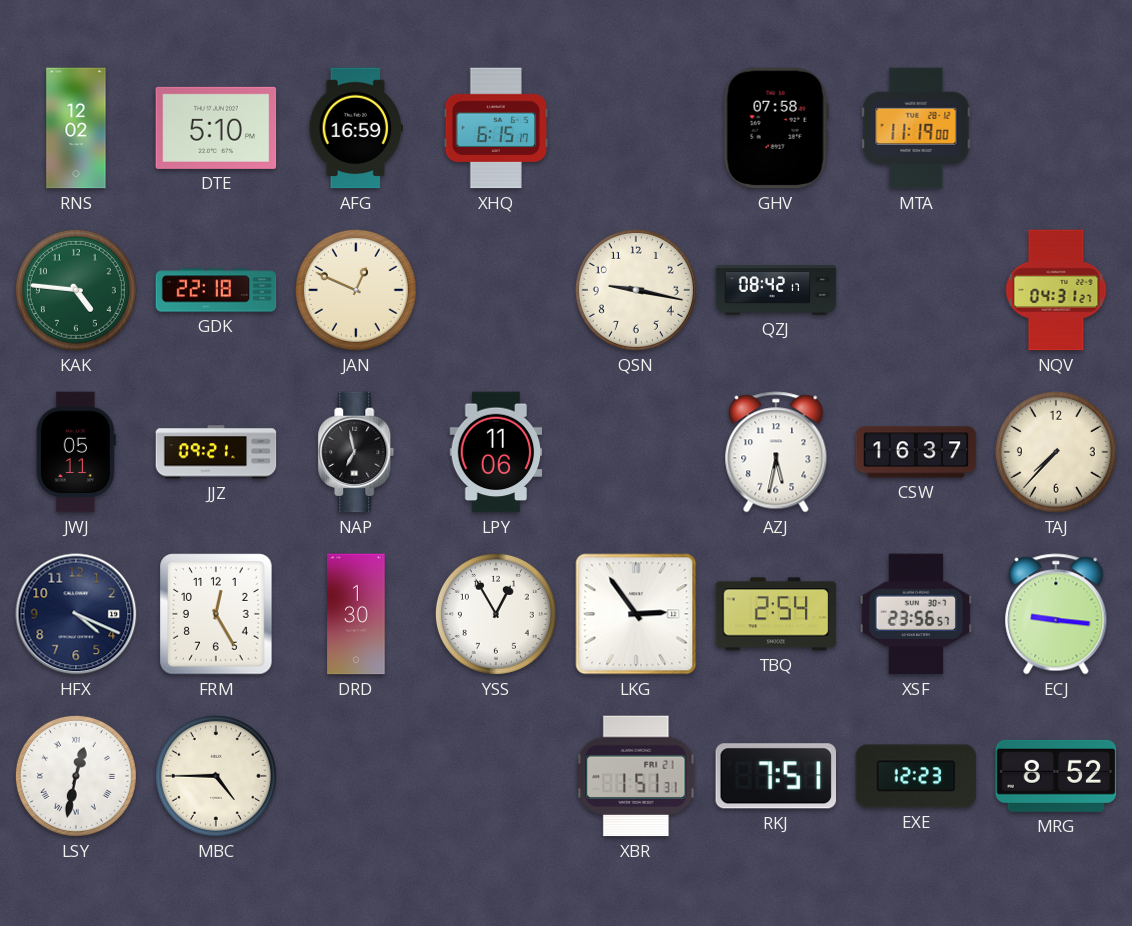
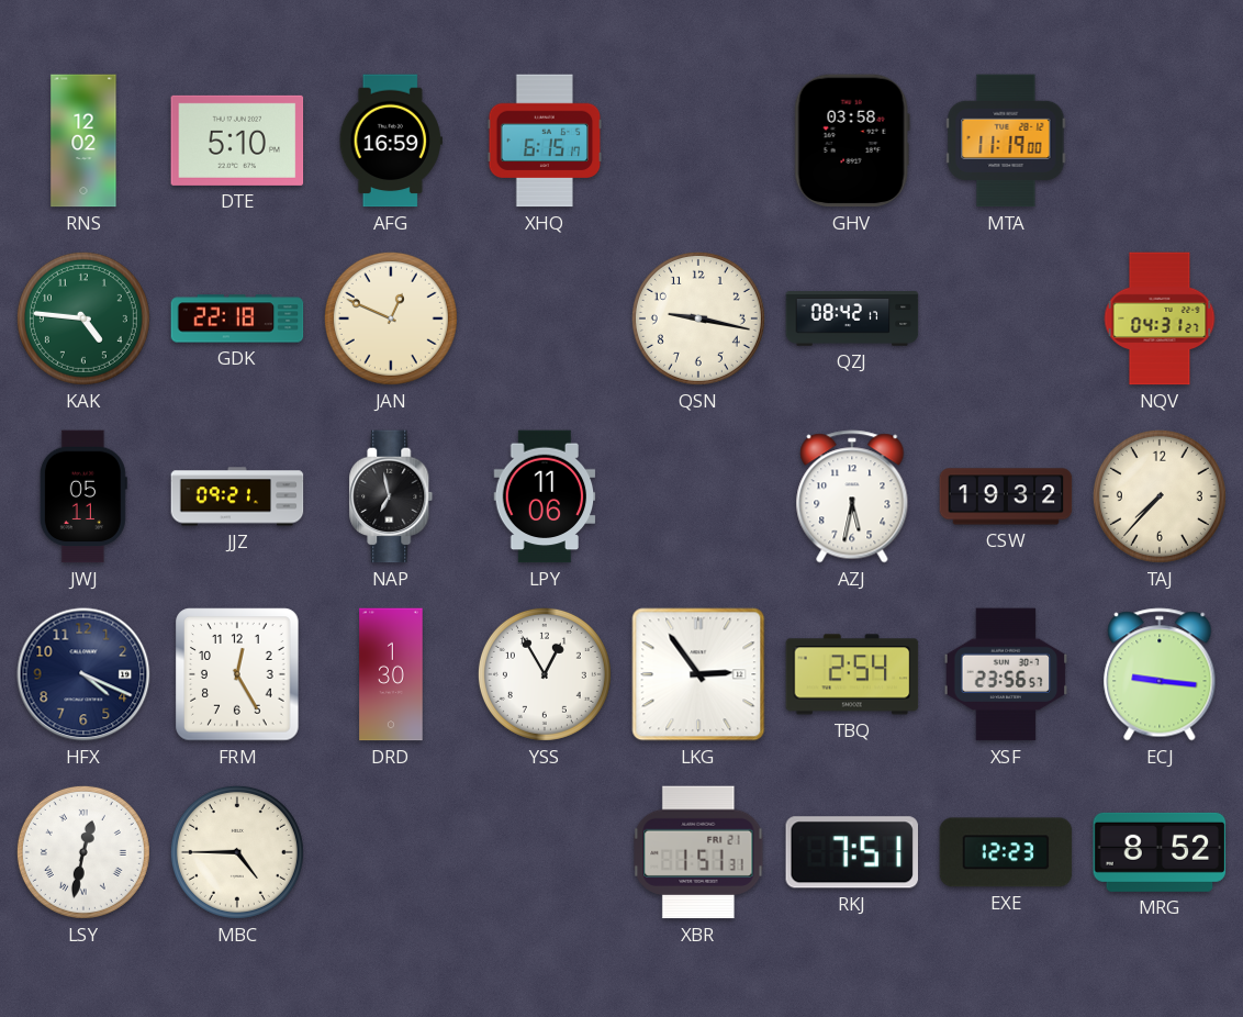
GHV: 07:58 -> 03:58
CSW: 16:37 -> 19:32
